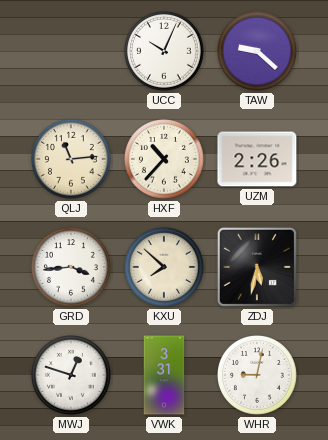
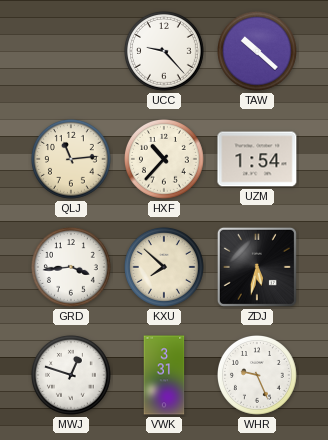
UCC: 10:04 -> 9:23
TAW: 9:22 -> 10:22
UZM: 2:26 -> 1:54
WHR: 9:02 -> 9:26
